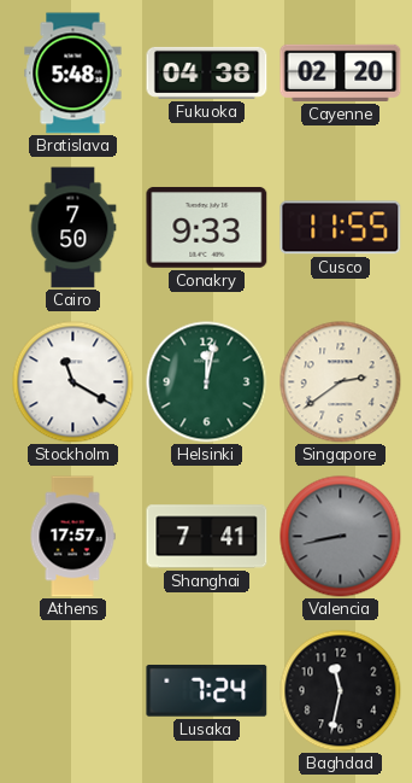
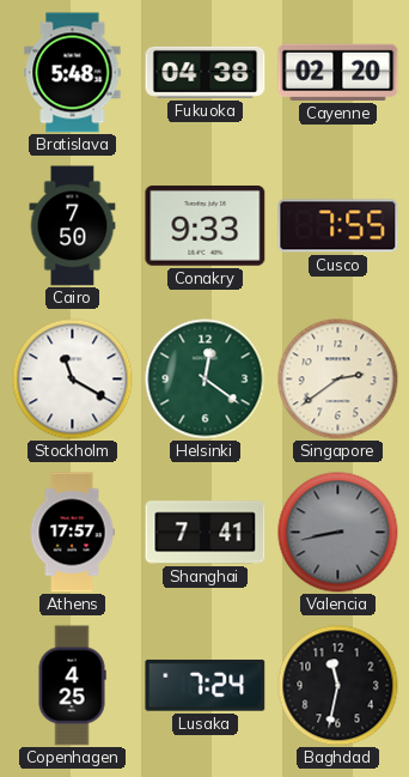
Cusco: 11:55 -> 7:55
Helsinki: 12:02 -> 12:21
Copenhagen: none -> 4:25
